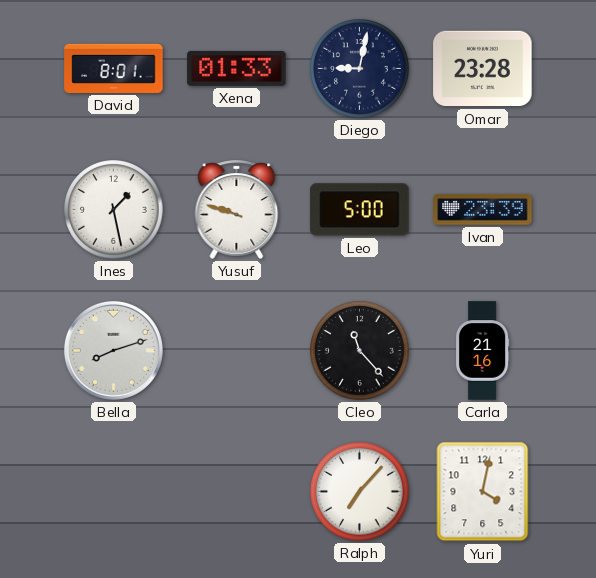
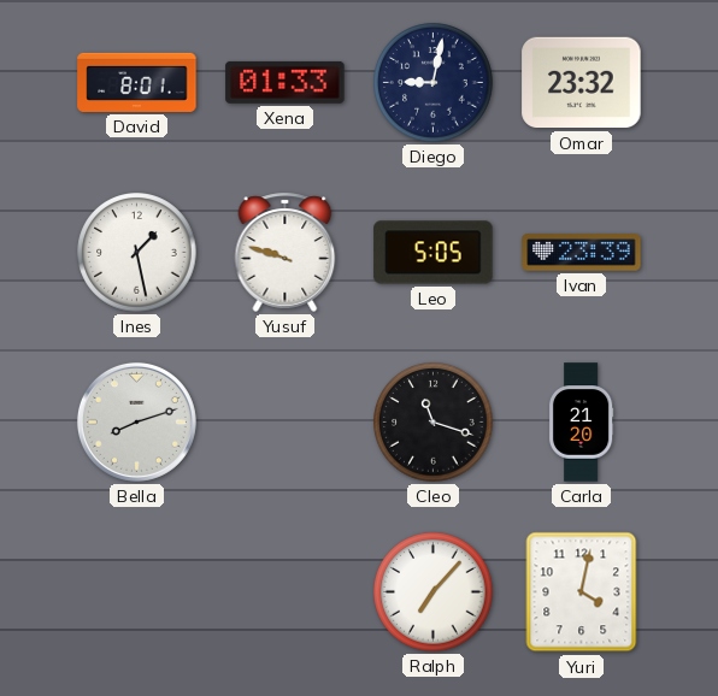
Omar: 23:28 -> 23:32
Leo: 5:00 -> 5:05
Cleo: 11:23 -> 11:18
Carla: 21:16 -> 21:20
